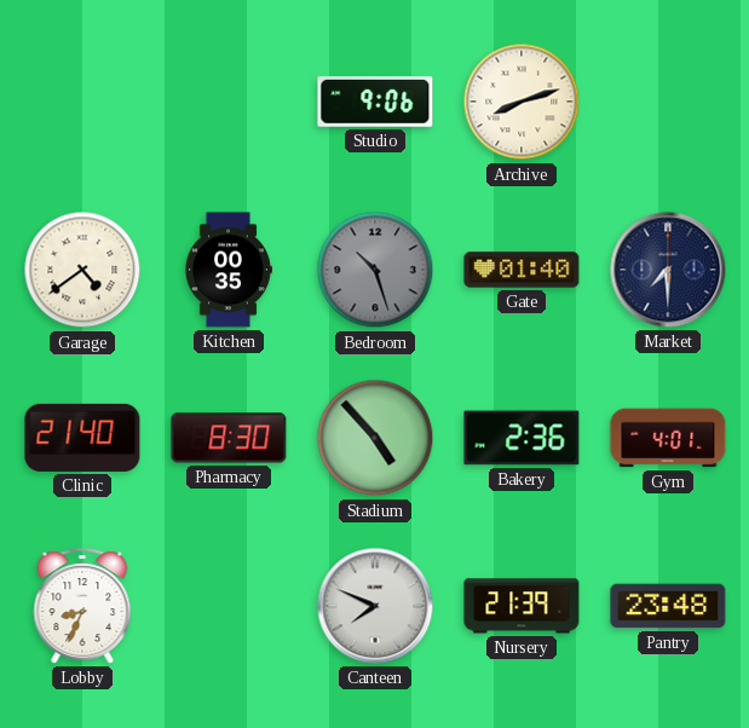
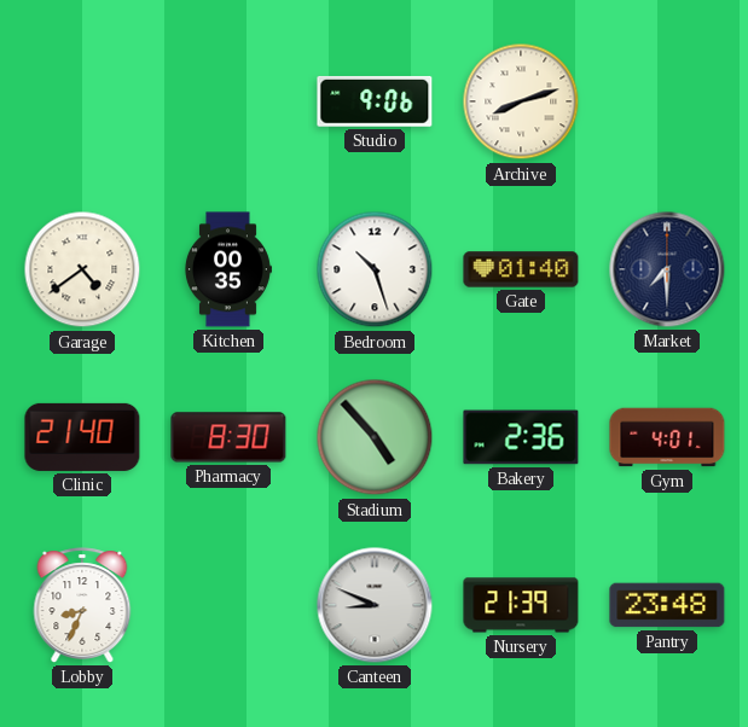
Bedroom dial: grey -> white
Canteen: 7:49 -> 8:49
